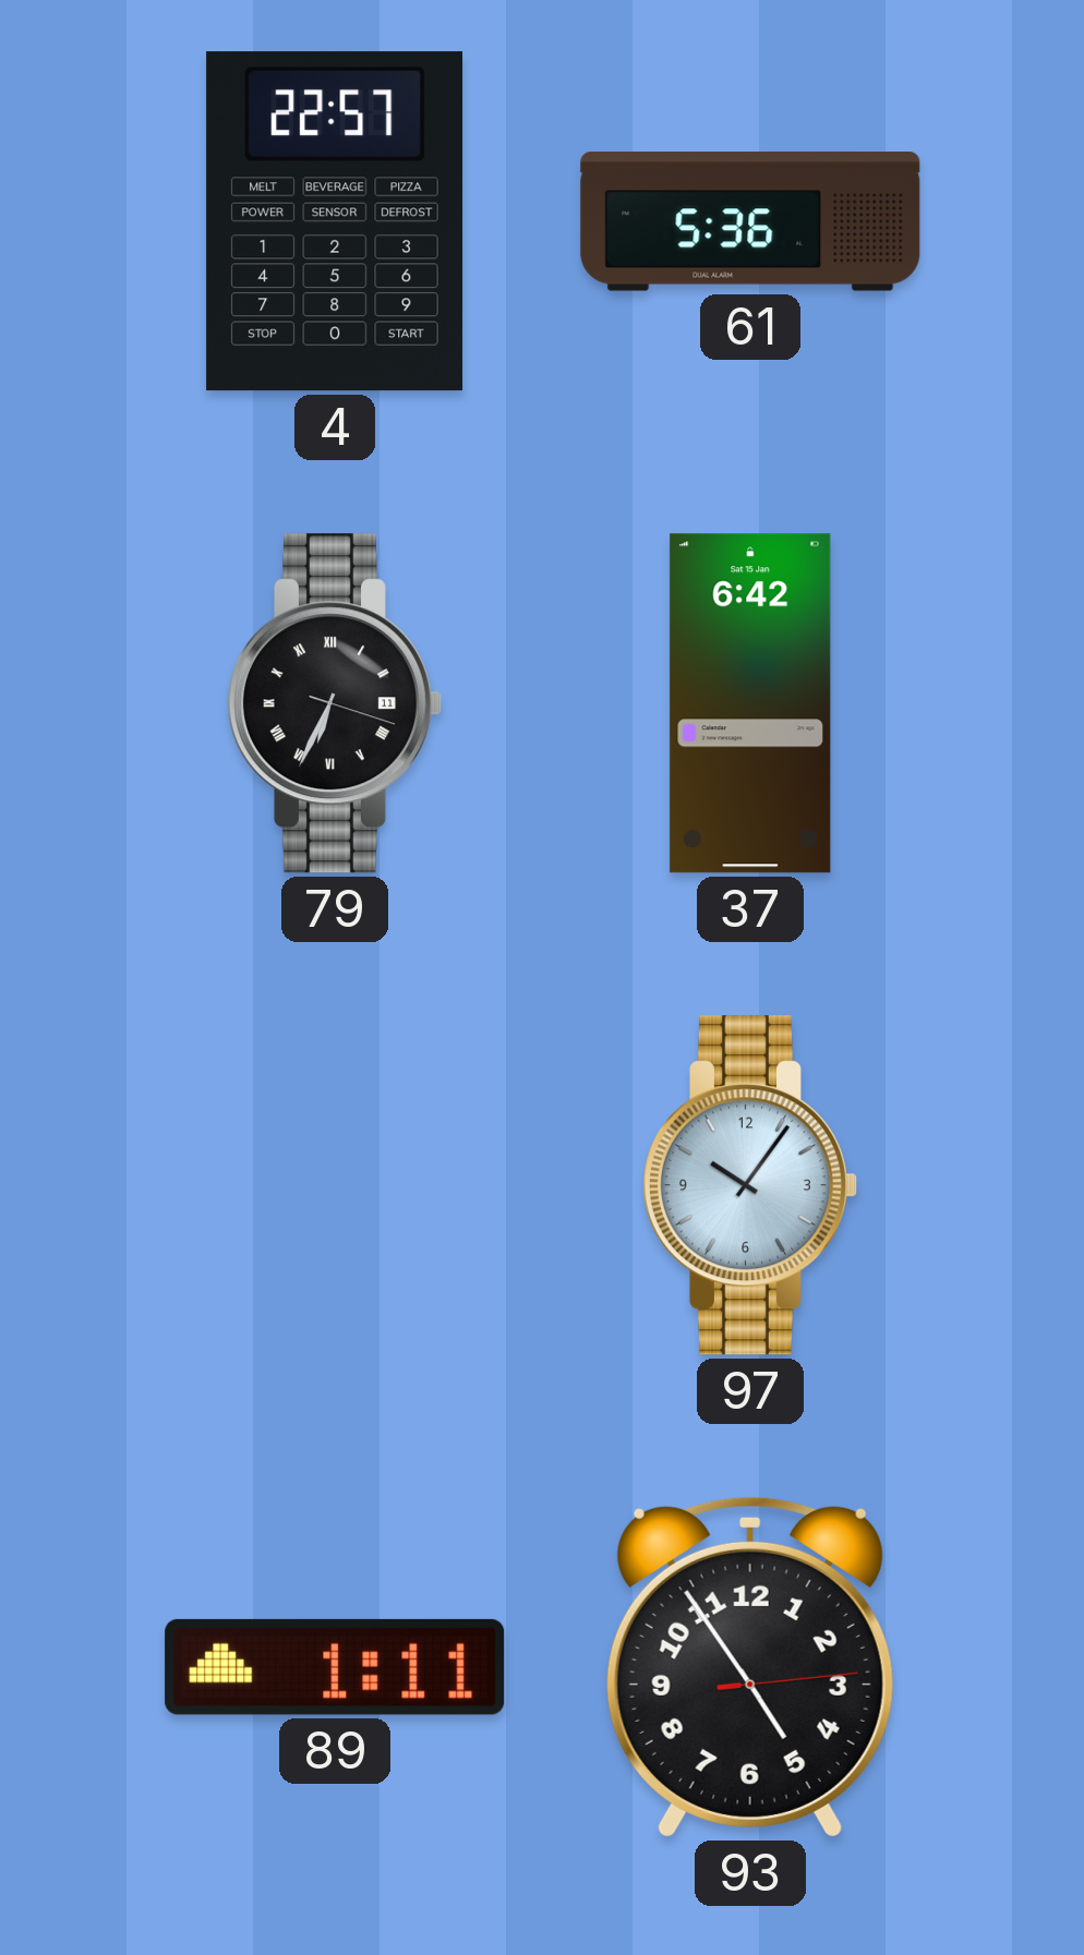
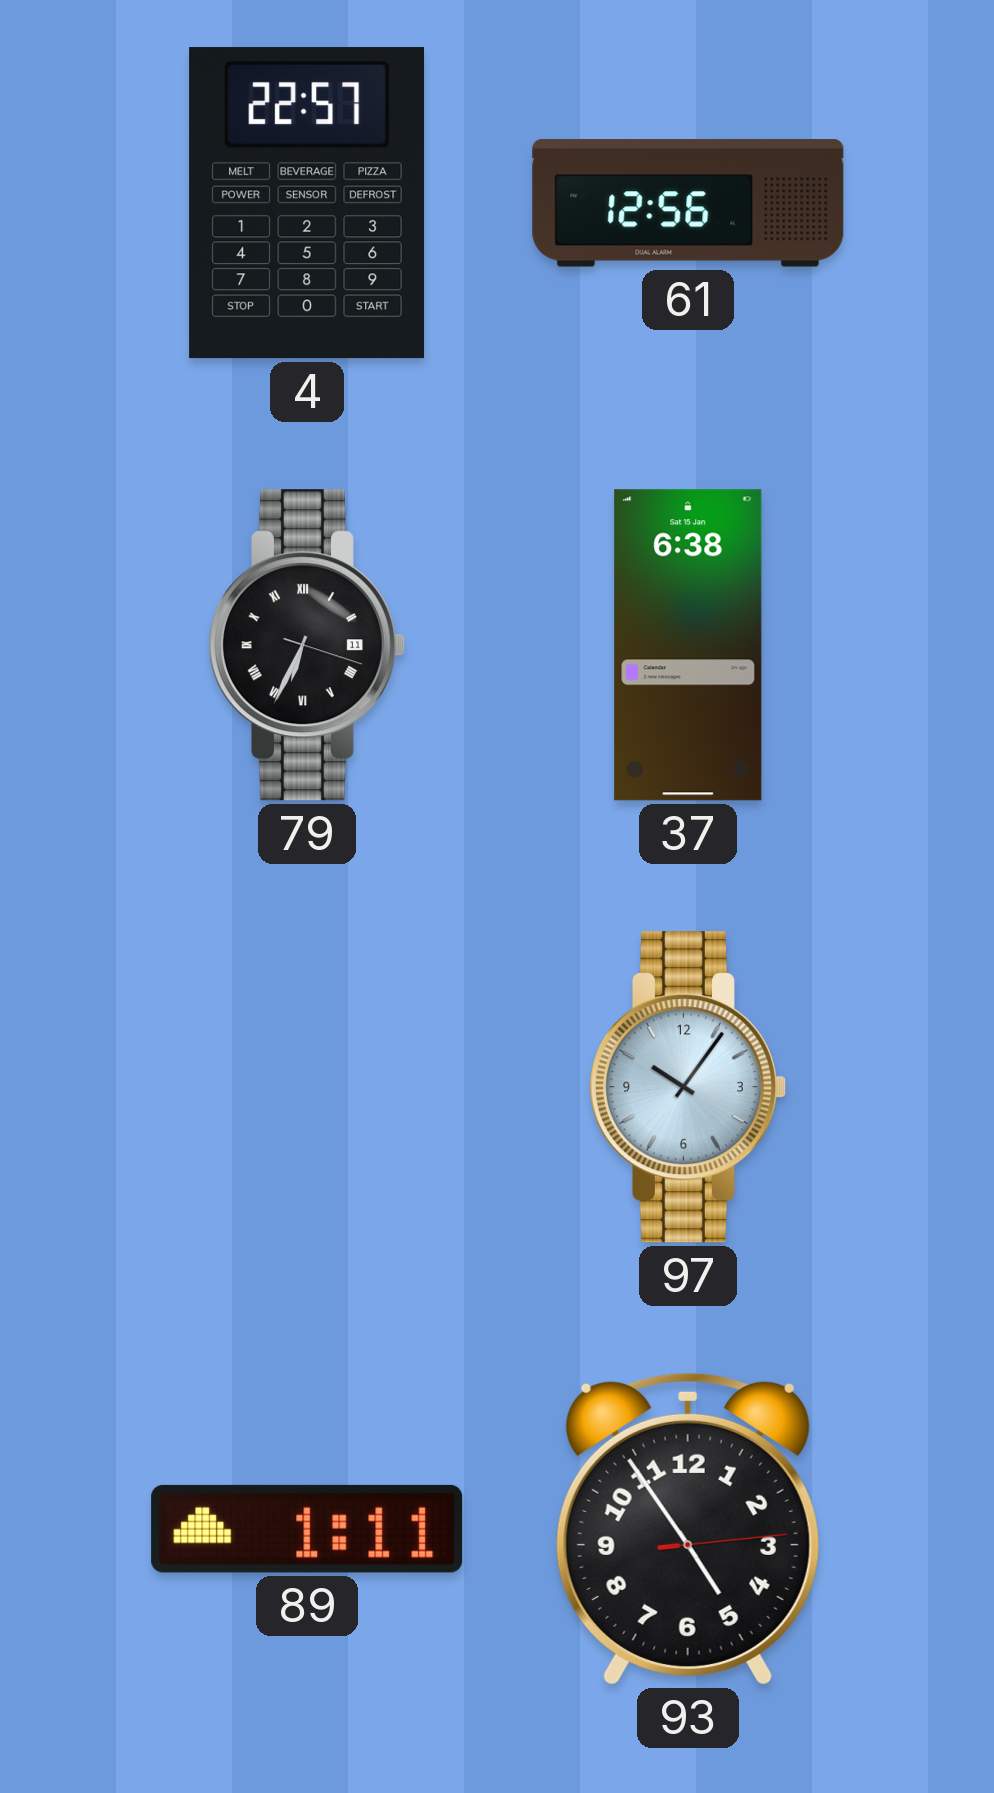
61: 5:36 -> 12:56
37: 6:42 -> 6:38
